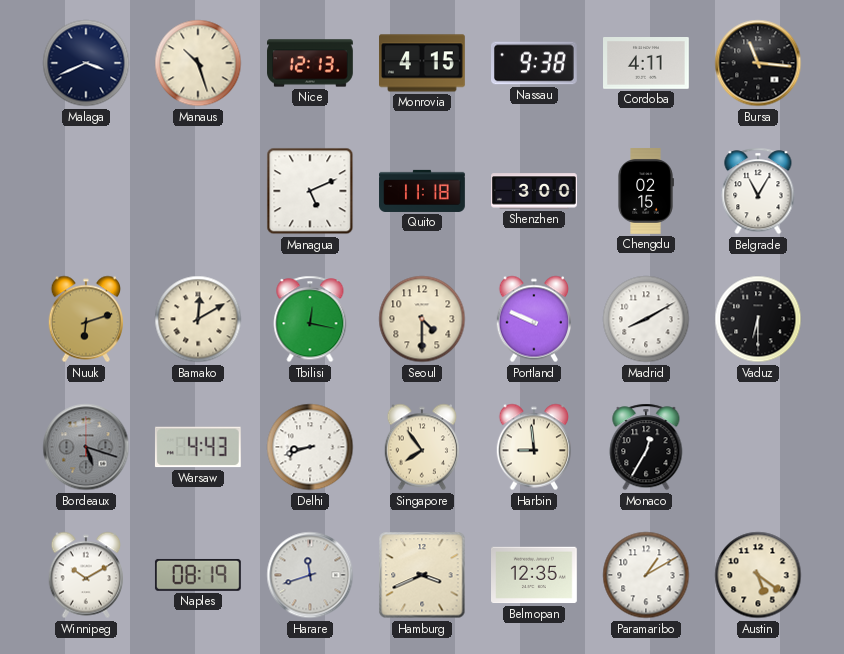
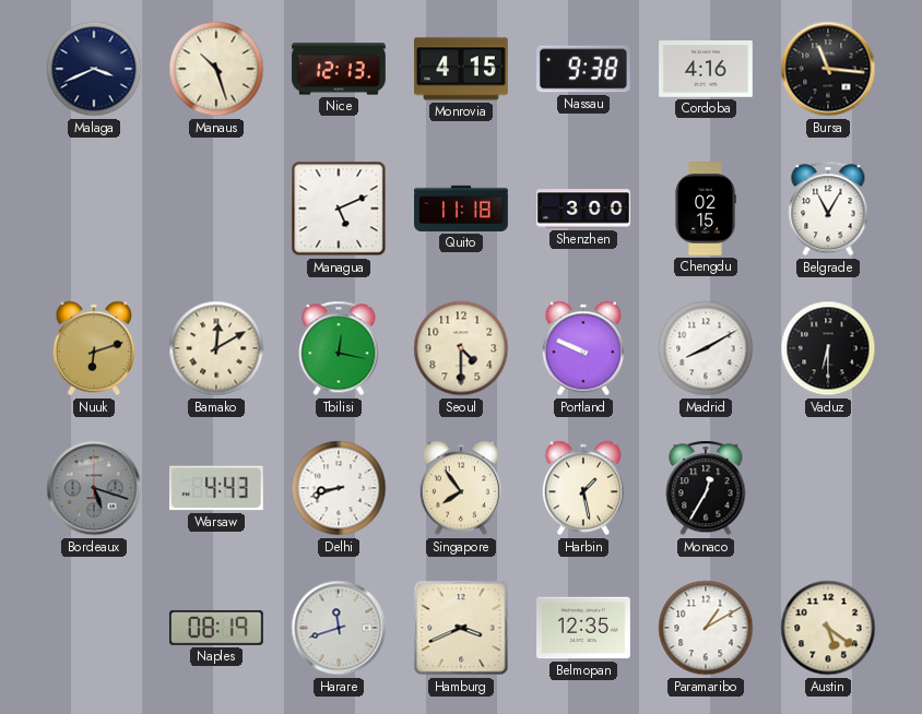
Cordoba: 4:11 -> 4:16
Harbin: 8:59 -> 1:28
Winnipeg: 10:10 -> none
